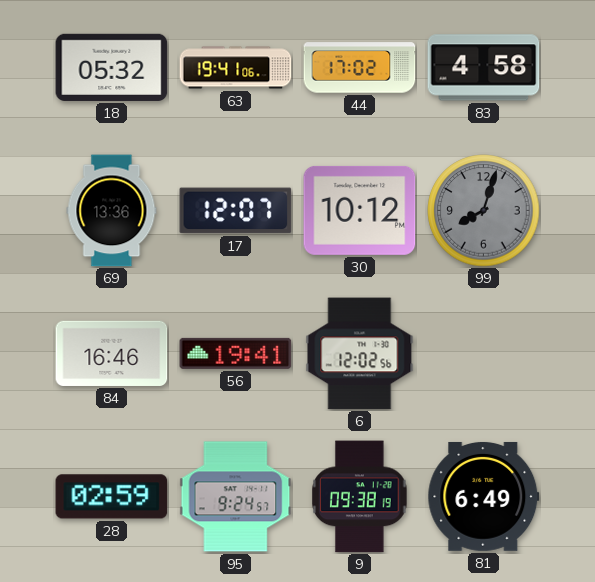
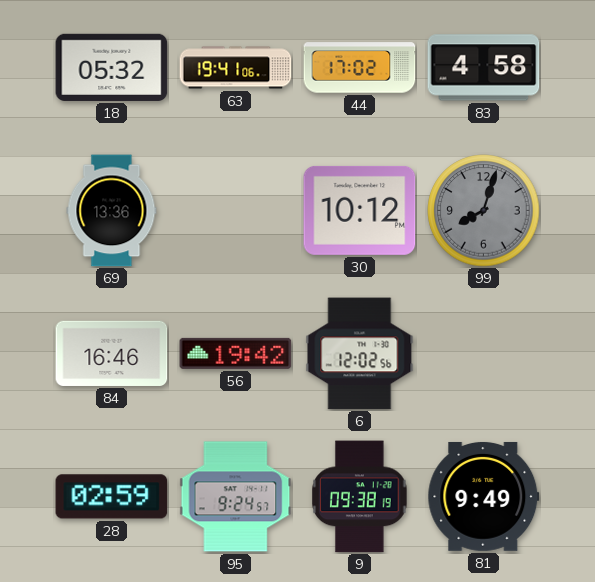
17: 12:07 -> none
56: 19:41 -> 19:42
81: 6:49 -> 9:49
